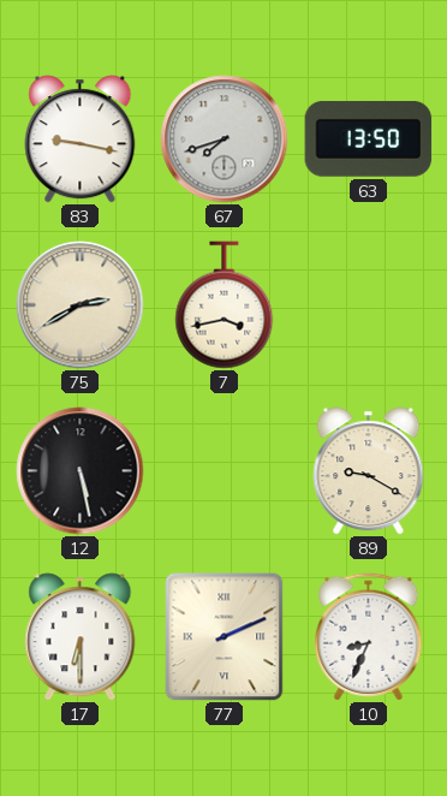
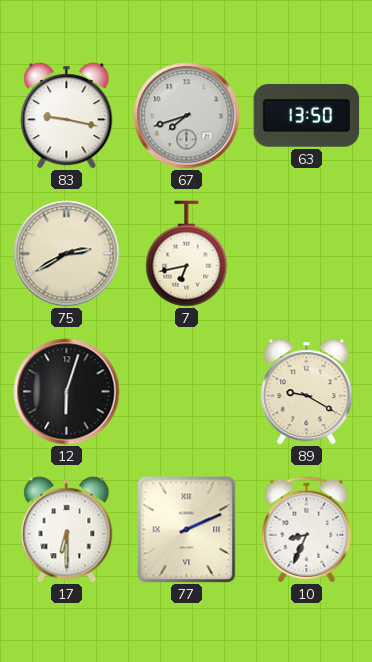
7: 3:43 -> 6:43
12: 5:28 -> 6:03
